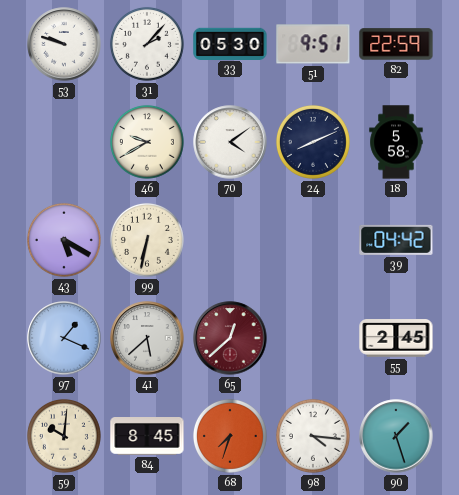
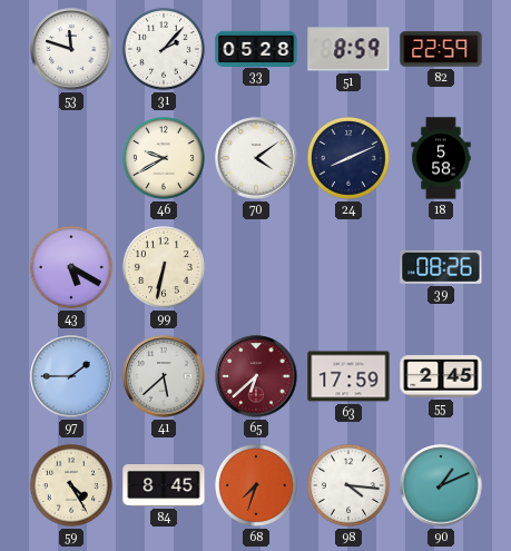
53: 9:48 -> 11:48
33: 05:30 -> 05:28
51: 9:51 -> 8:59
39: 04:42 -> 08:26
97: 1:19 -> 1:45
65: 12:38 -> 6:38
63: none -> 17:59
59: 10:01 -> 4:25
90: 1:27 -> 1:11
